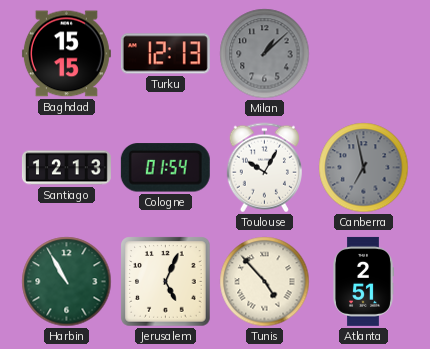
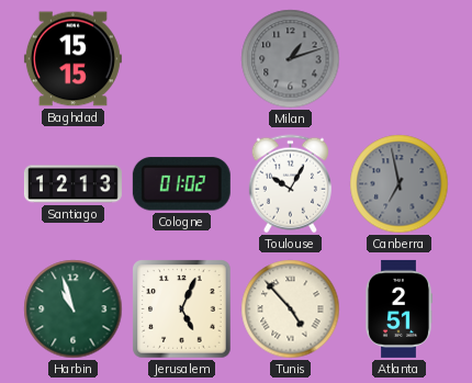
Turku: 12:13 -> none
Milan: 1:08 -> 1:12
Cologne: 01:54 -> 01:02
Harbin: 10:55 -> 10:57
